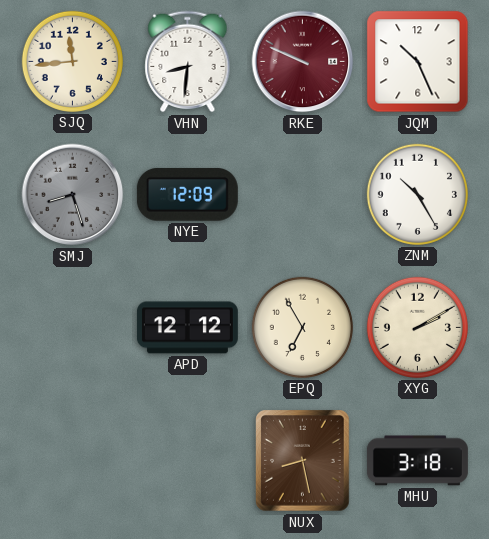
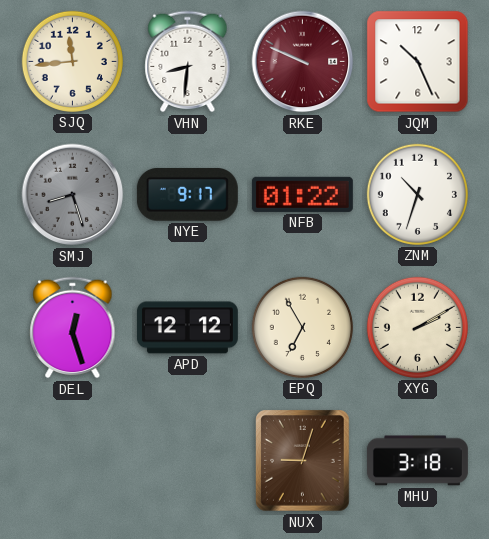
NYE: 12:09 -> 9:17
NFB: none -> 01:22
ZNM: 10:25 -> 10:33
DEL: none -> 12:27
NUX: 8:28 -> 9:03
